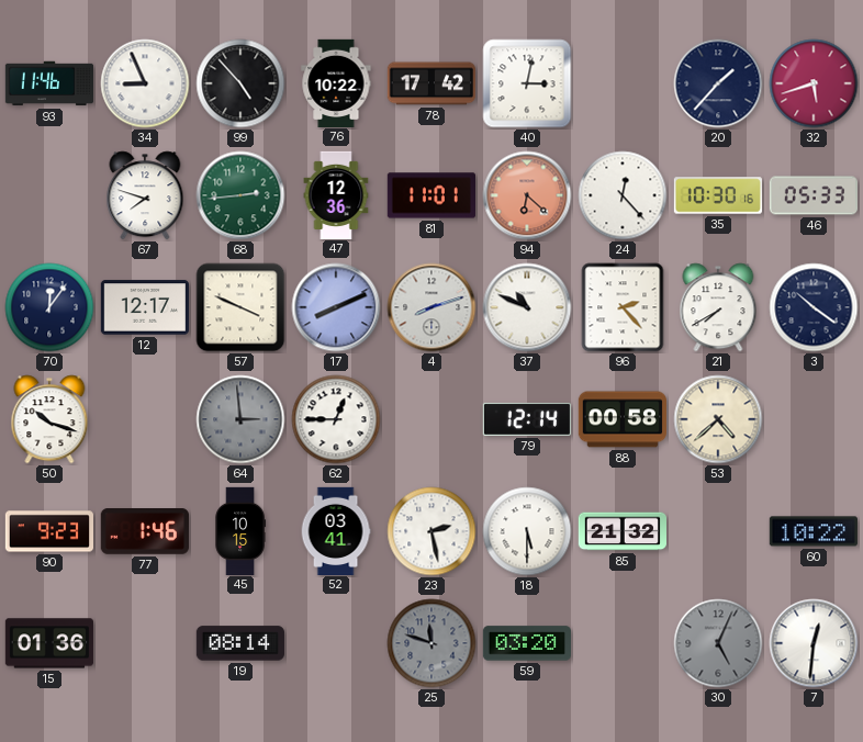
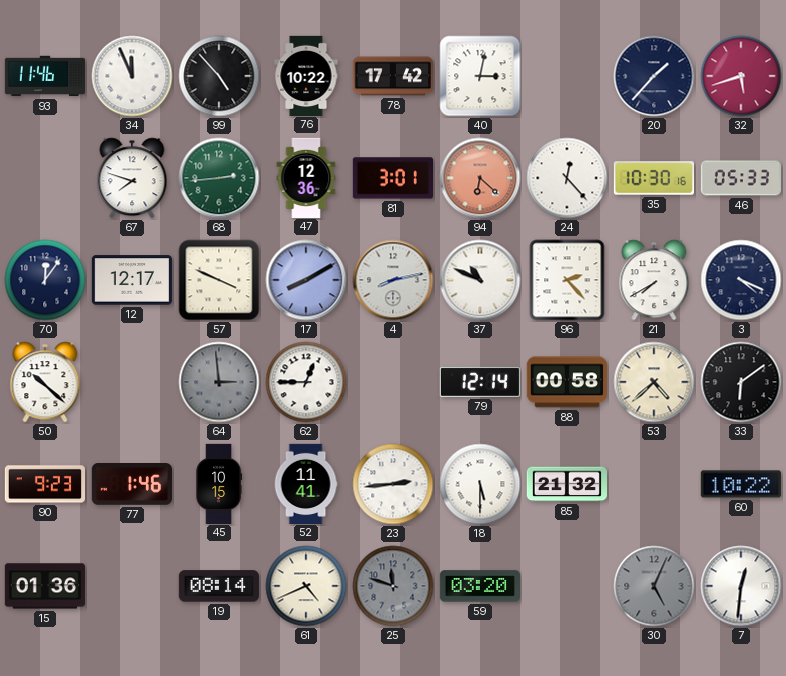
34: 8:56 -> 11:56
81: 11:01 -> 3:01
17: 8:11 -> 8:10
4: 8:12 -> 8:13
3: 10:21 -> 4:19
50: 10:18 -> 10:22
33: none -> 6:09
52: 03:41 -> 11:41
23: 2:28 -> 2:44
61: none -> 4:41
